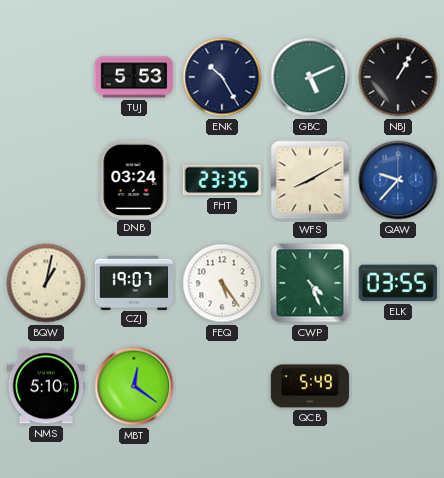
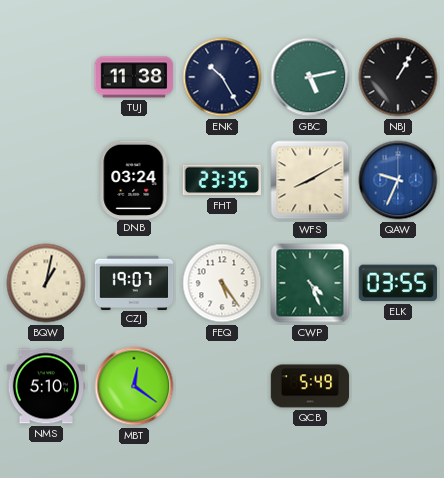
TUJ: 5:53 -> 11:38
GBC: 5:11 -> 5:13
QAW: 9:37 -> 9:34
